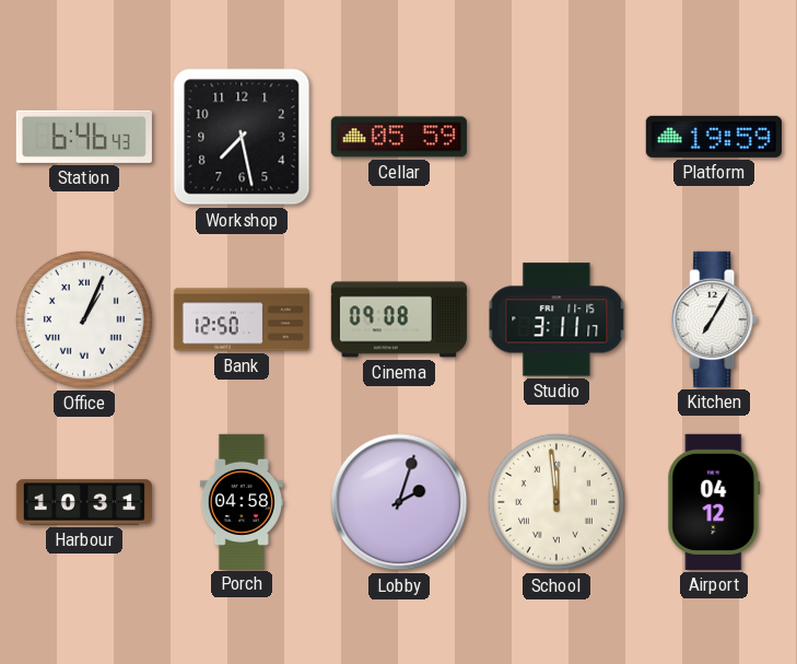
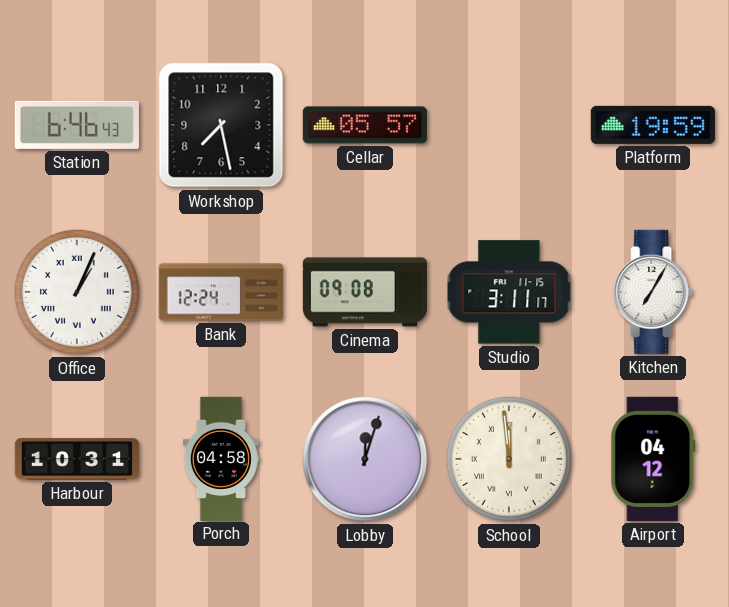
Cellar: 05:59 -> 05:57
Bank: 12:50 -> 12:24
Lobby: 2:03 -> 12:03
